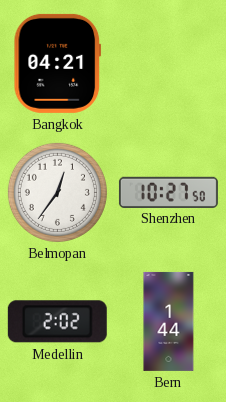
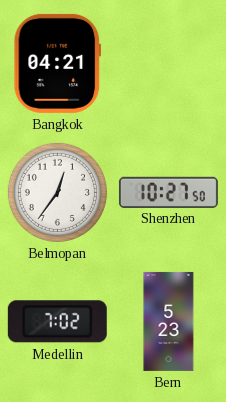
Medellin: 2:02 -> 7:02
Bern: 1:44 -> 5:23
